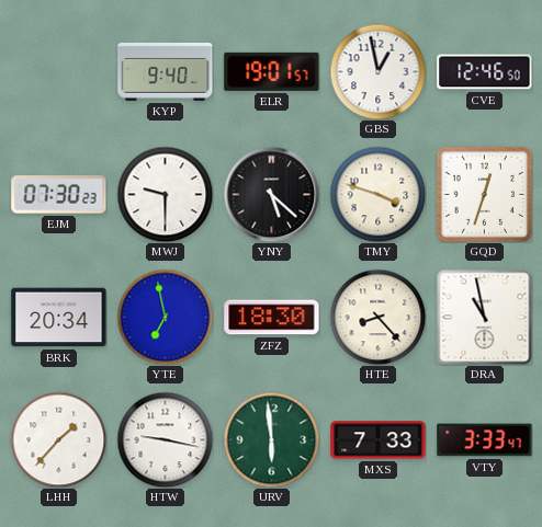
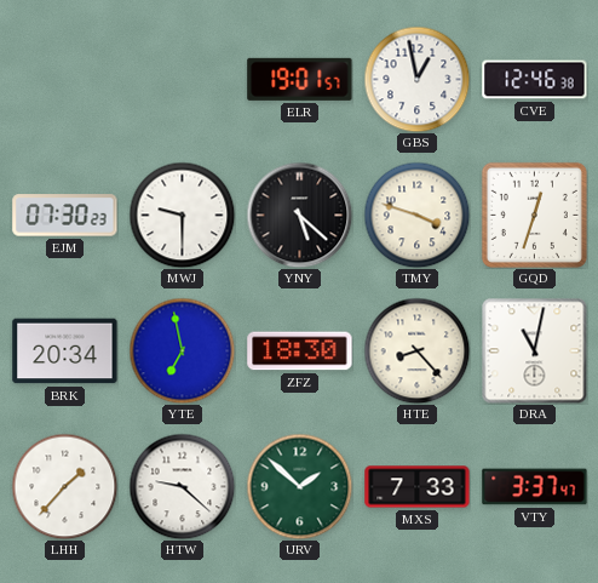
KYP: 9:40 -> none
CVE: 12:46:50 -> 12:46:38
DRA: 10:58 -> 11:02
HTW: 9:17 -> 9:22
URV: 5:59 -> 1:52
VTY: 3:33 -> 3:37
